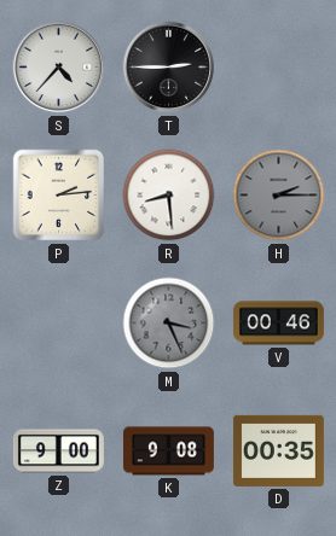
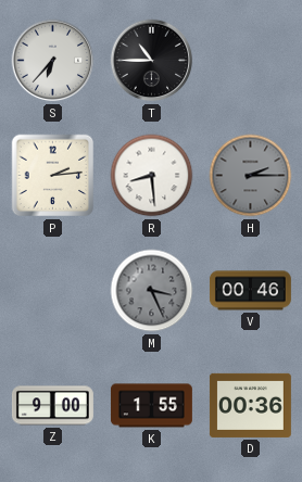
S: 4:37 -> 6:37
T: 2:45 -> 10:45
K: 9:08 -> 1:55
D: 00:35 -> 00:36
